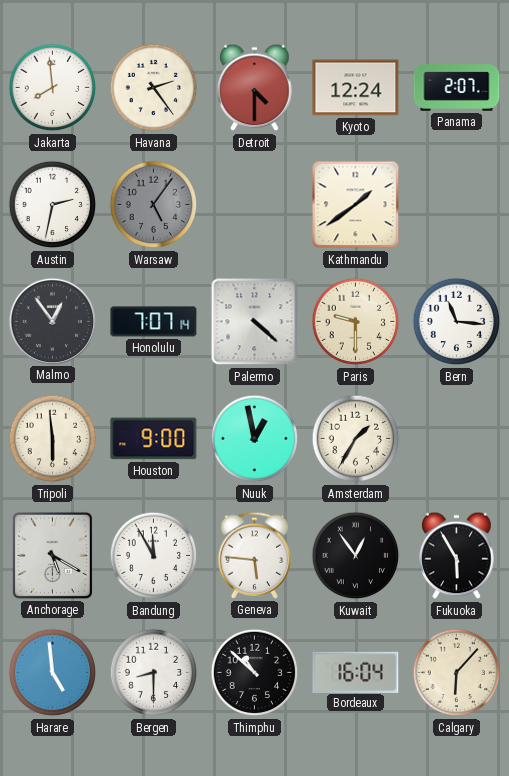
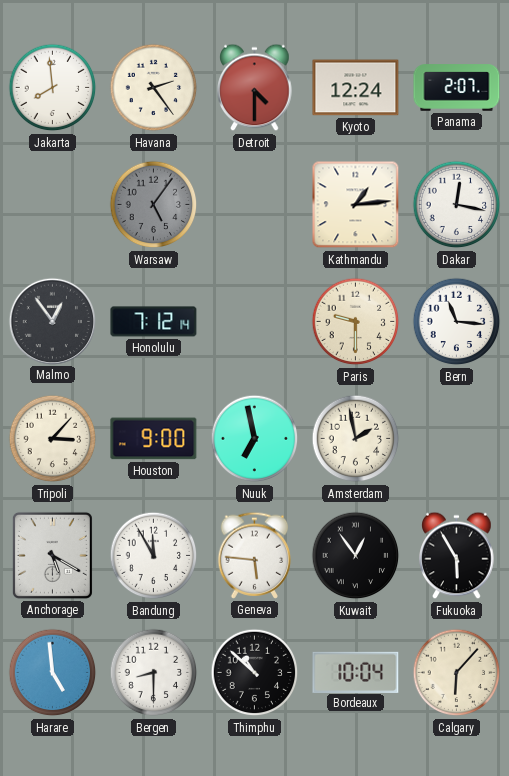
Austin: 2:32 -> none
Kathmandu: 1:39 -> 1:14
Dakar: none -> 12:17
Honolulu: 7:07 -> 7:12
Palermo: 4:22 -> none
Tripoli: 5:59 -> 3:07
Nuuk: 12:58 -> 6:58
Amsterdam: 1:35 -> 1:58
Bordeaux: 16:04 -> 10:04
